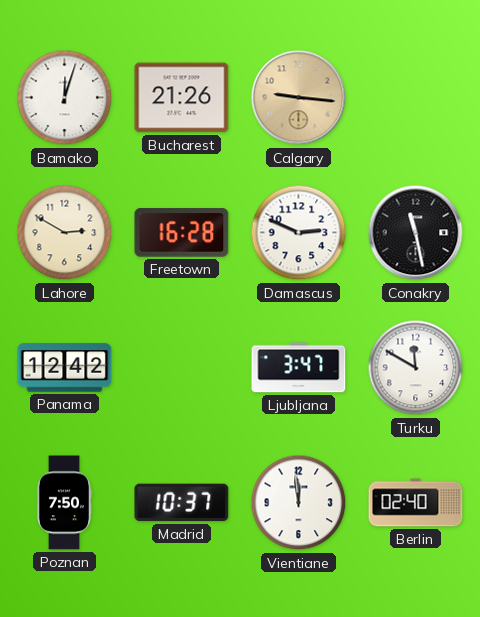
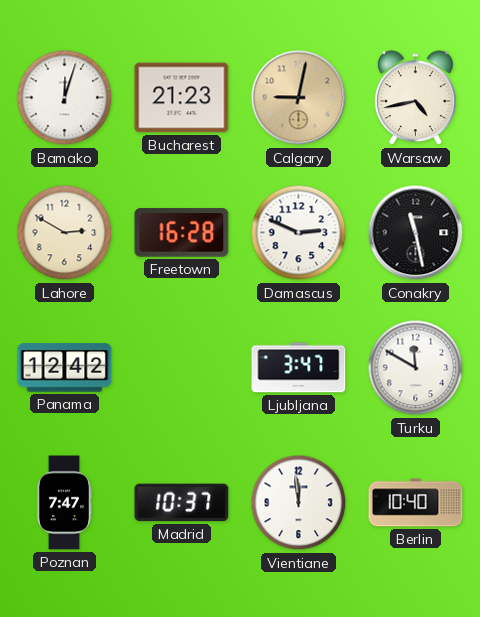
Bucharest: 21:26 -> 21:23
Calgary: 9:16 -> 9:02
Warsaw: none -> 4:43
Poznan: 7:50 -> 7:47
Berlin: 02:40 -> 10:40
